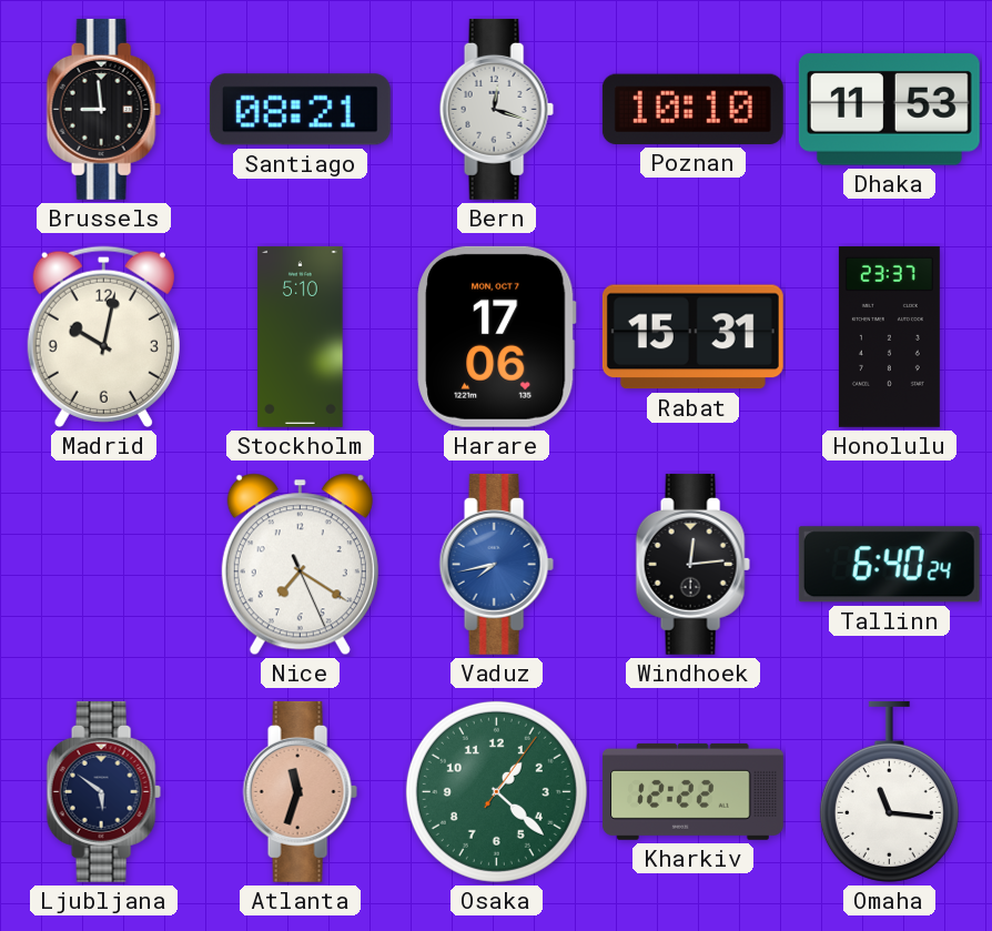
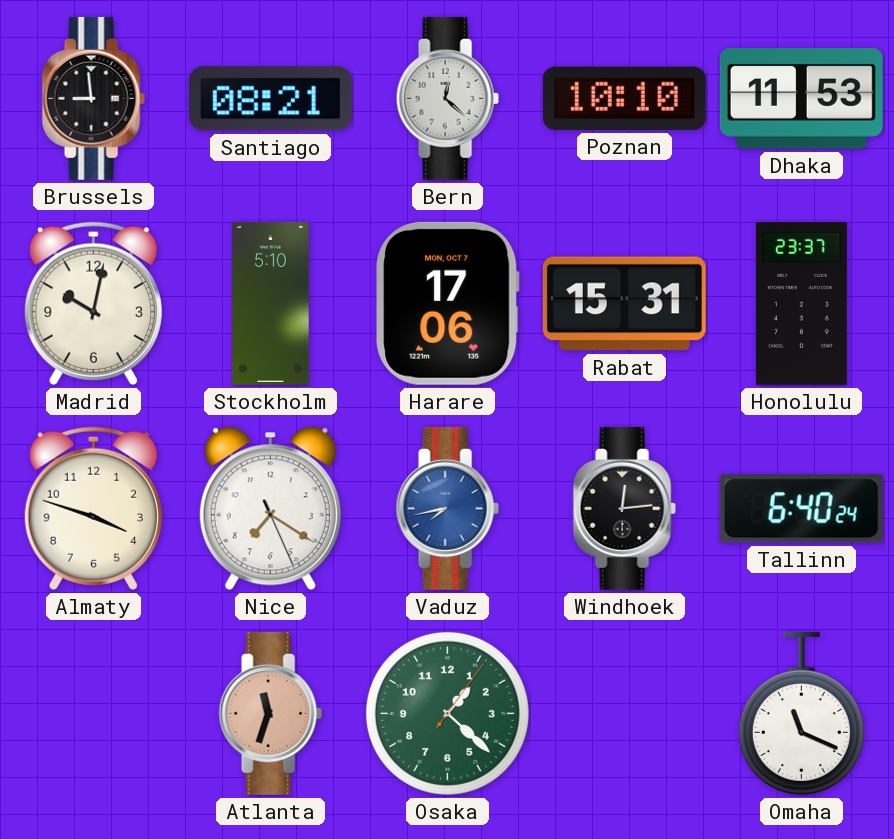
Bern: 12:18 -> 12:22
Almaty: none -> 3:48
Ljubljana: 5:51 -> none
Kharkiv: 12:22 -> none
Omaha: 11:16 -> 11:19
